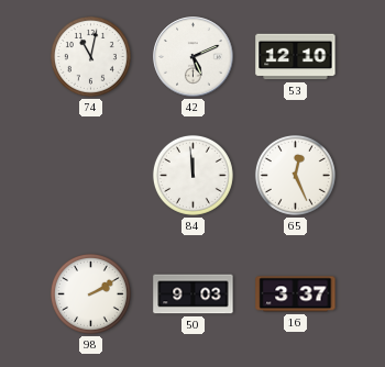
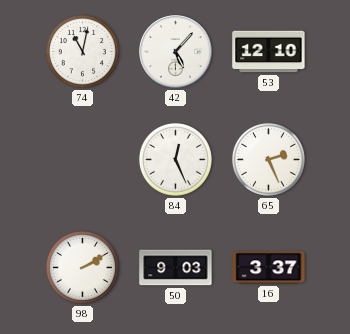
42: 5:11 -> 5:07
84: 11:59 -> 12:26
65: 12:26 -> 2:26
